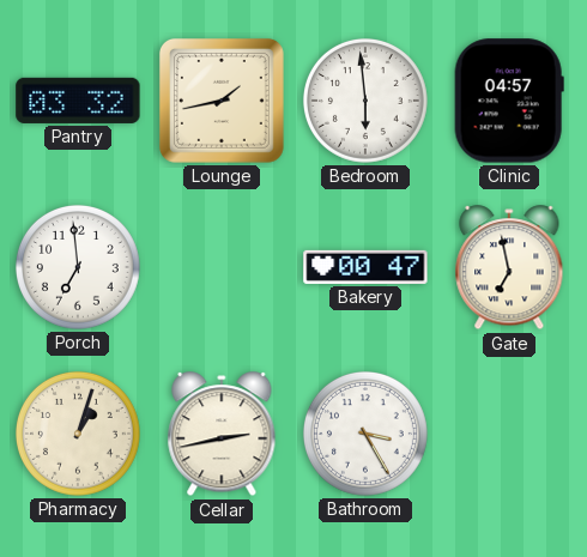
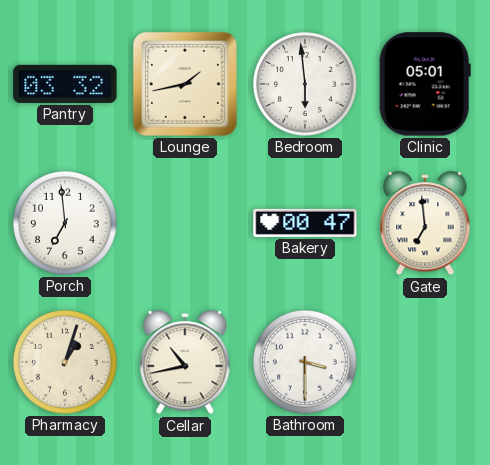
Clinic: 04:57 -> 05:01
Gate: 6:58 -> 6:59
Cellar: 2:43 -> 10:43
Bathroom: 3:25 -> 3:30
